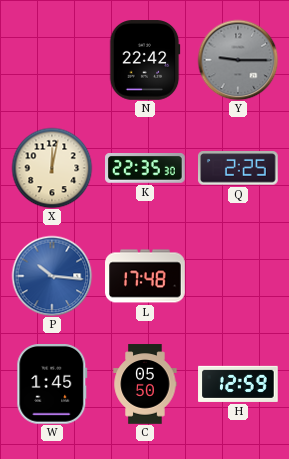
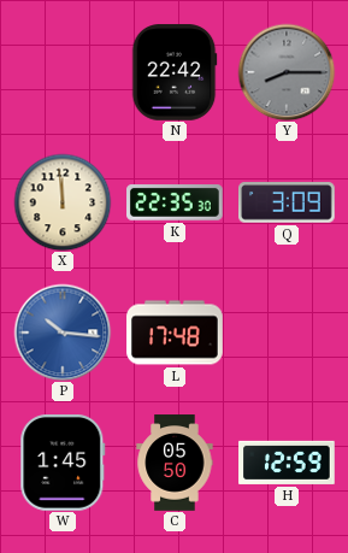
Y: 9:15 -> 8:15
X: 12:02 -> 11:59
Q: 2:25 -> 3:09
